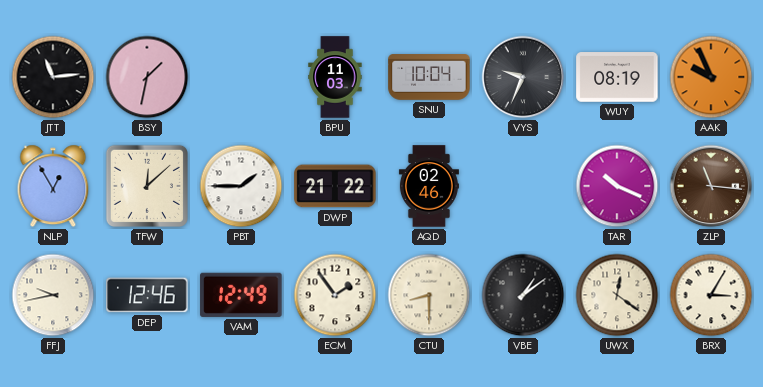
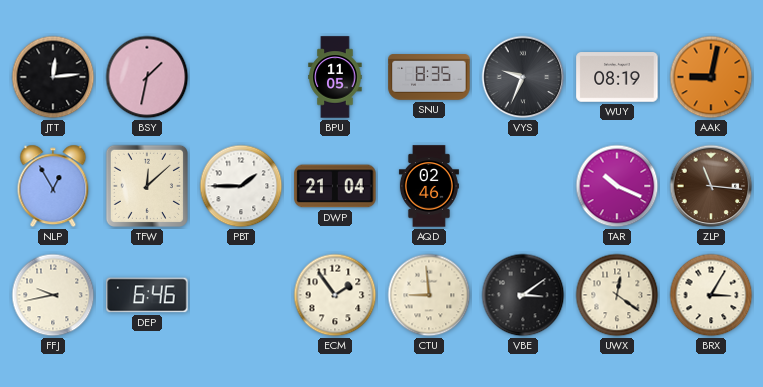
JTT: 11:14 -> 12:14
BPU: 11:03 -> 11:05
SNU: 10:04 -> 8:35
AAK: 9:56 -> 9:02
DWP: 21:22 -> 21:04
DEP: 12:46 -> 6:46
VAM: 12:49 -> none
CTU: 8:30 -> 8:59
VBE: 1:09 -> 3:09
